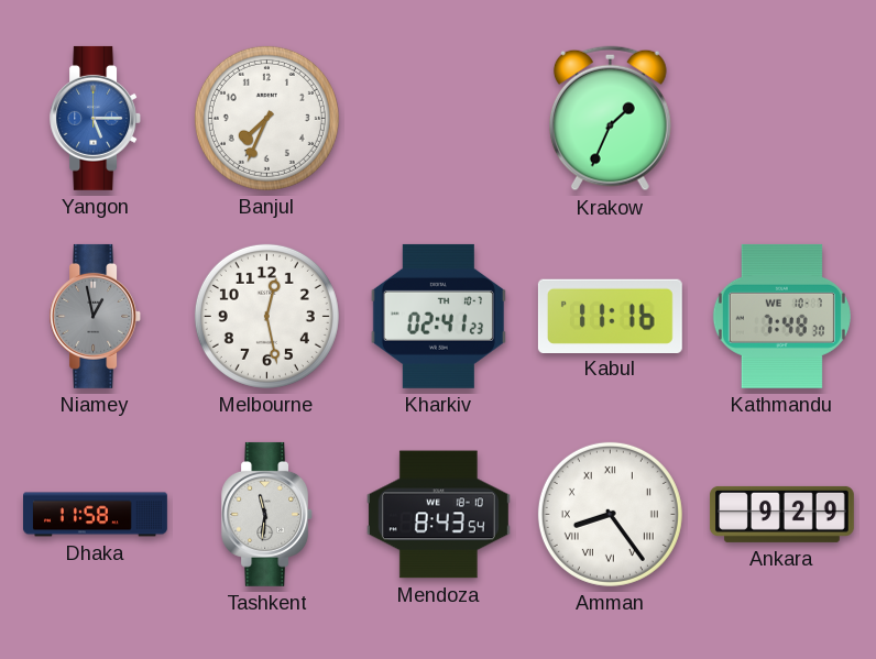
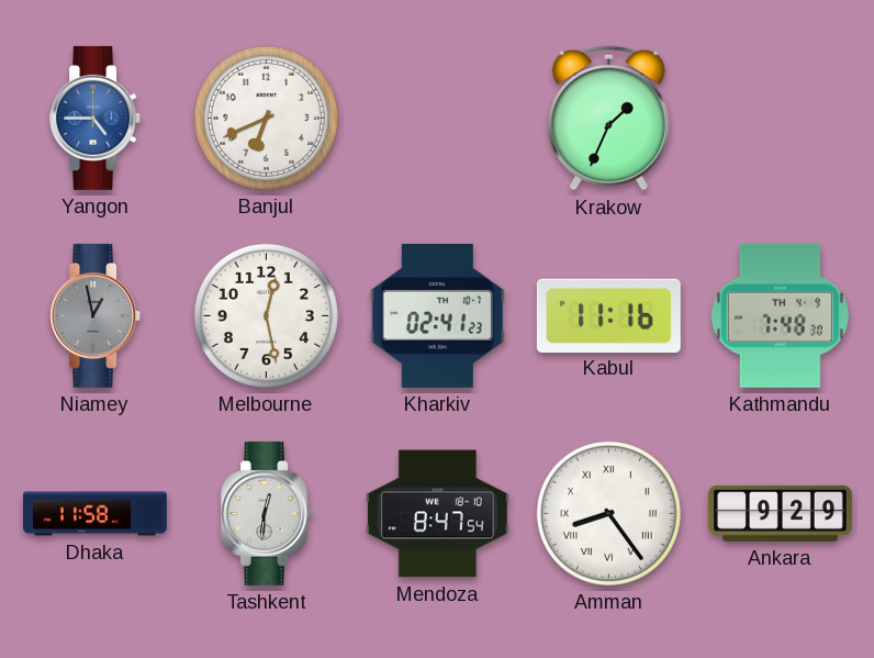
Yangon: 5:15 -> 4:45
Banjul: 7:34 -> 6:41
Kathmandu date: WE 10-7 -> TH 4-9
Tashkent: 11:31 -> 12:31
Mendoza: 8:43 -> 8:47
